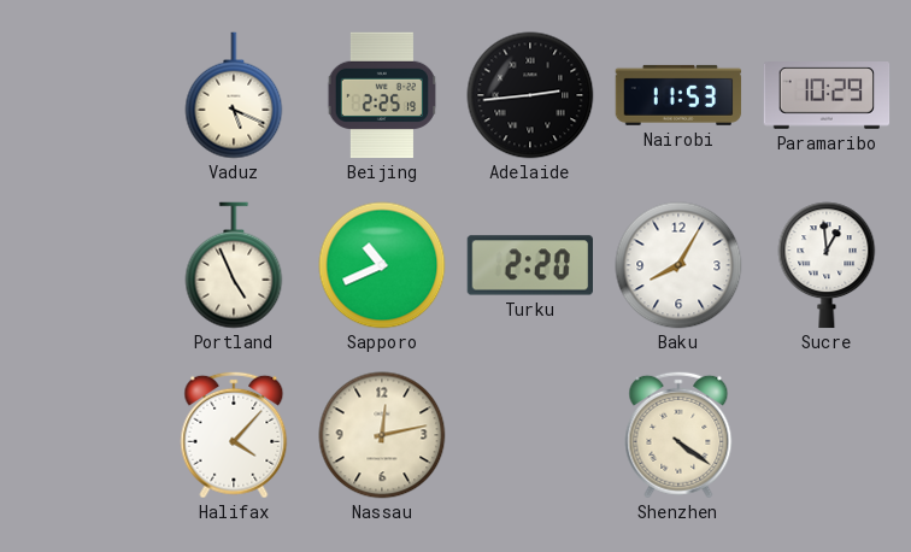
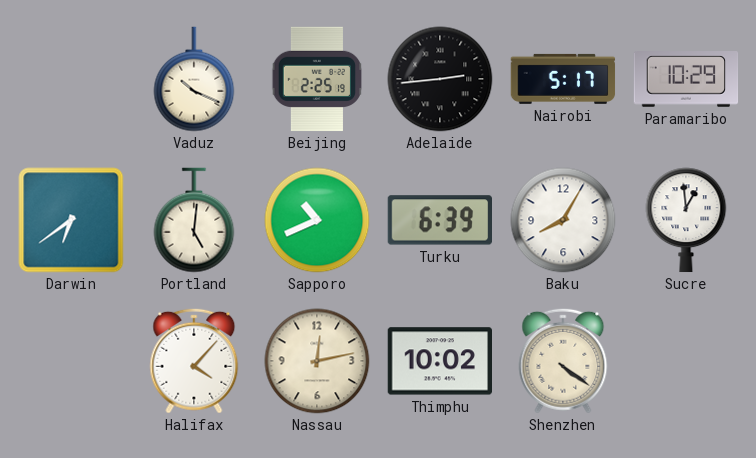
Vaduz: 5:19 -> 10:19
Nairobi: 11:53 -> 5:17
Darwin: none -> 6:39
Portland: 4:56 -> 5:01
Turku: 2:20 -> 6:39
Thimphu: none -> 10:02
